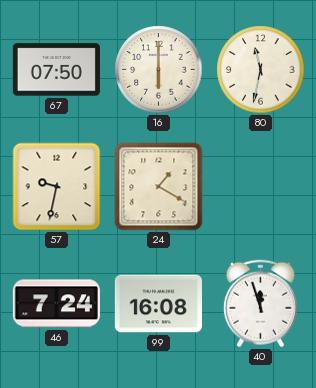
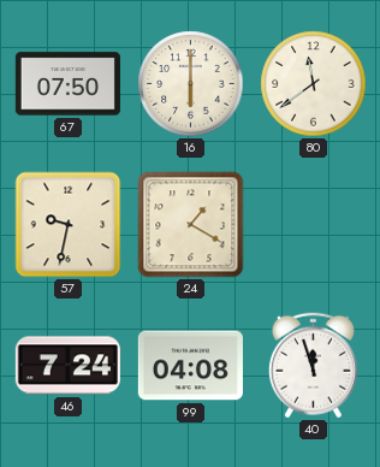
80: 11:32 -> 11:39
99: 16:08 -> 04:08
